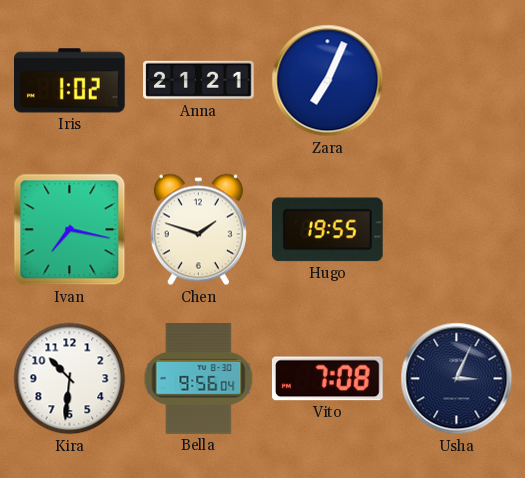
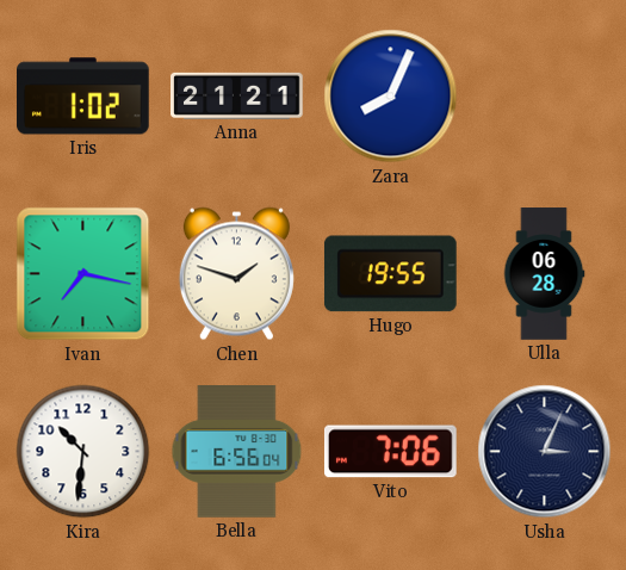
Zara: 7:04 -> 8:04
Ulla: none -> 06:28
Bella: 9:56 -> 6:56
Vito: 7:08 -> 7:06
